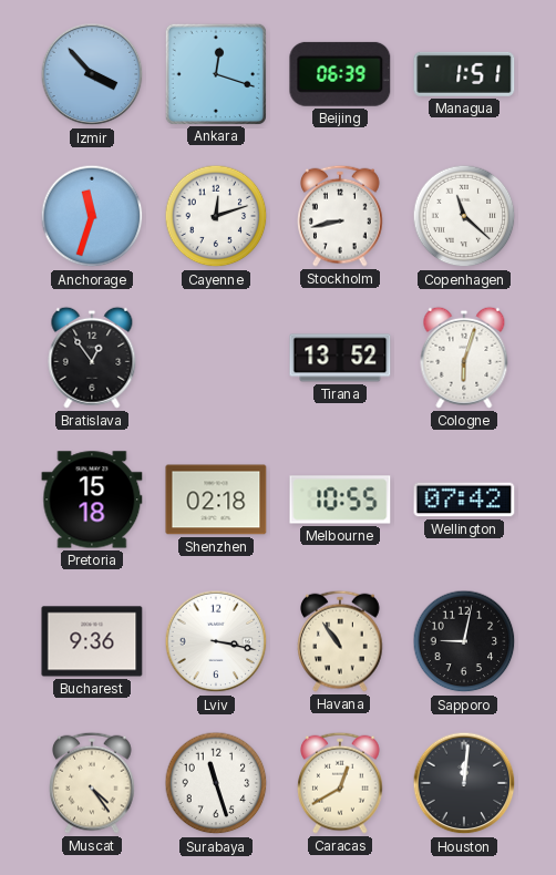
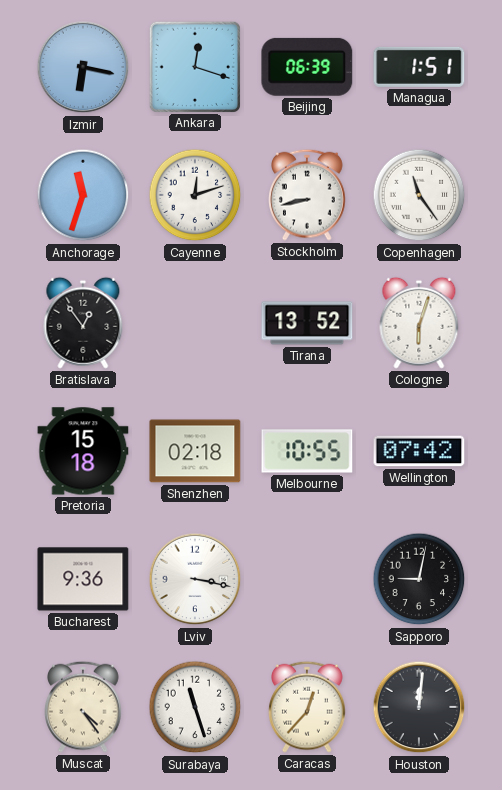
Izmir: 3:53 -> 6:17
Copenhagen: 11:22 -> 11:24
Havana: 10:54 -> none
Caracas: 12:40 -> 12:37
